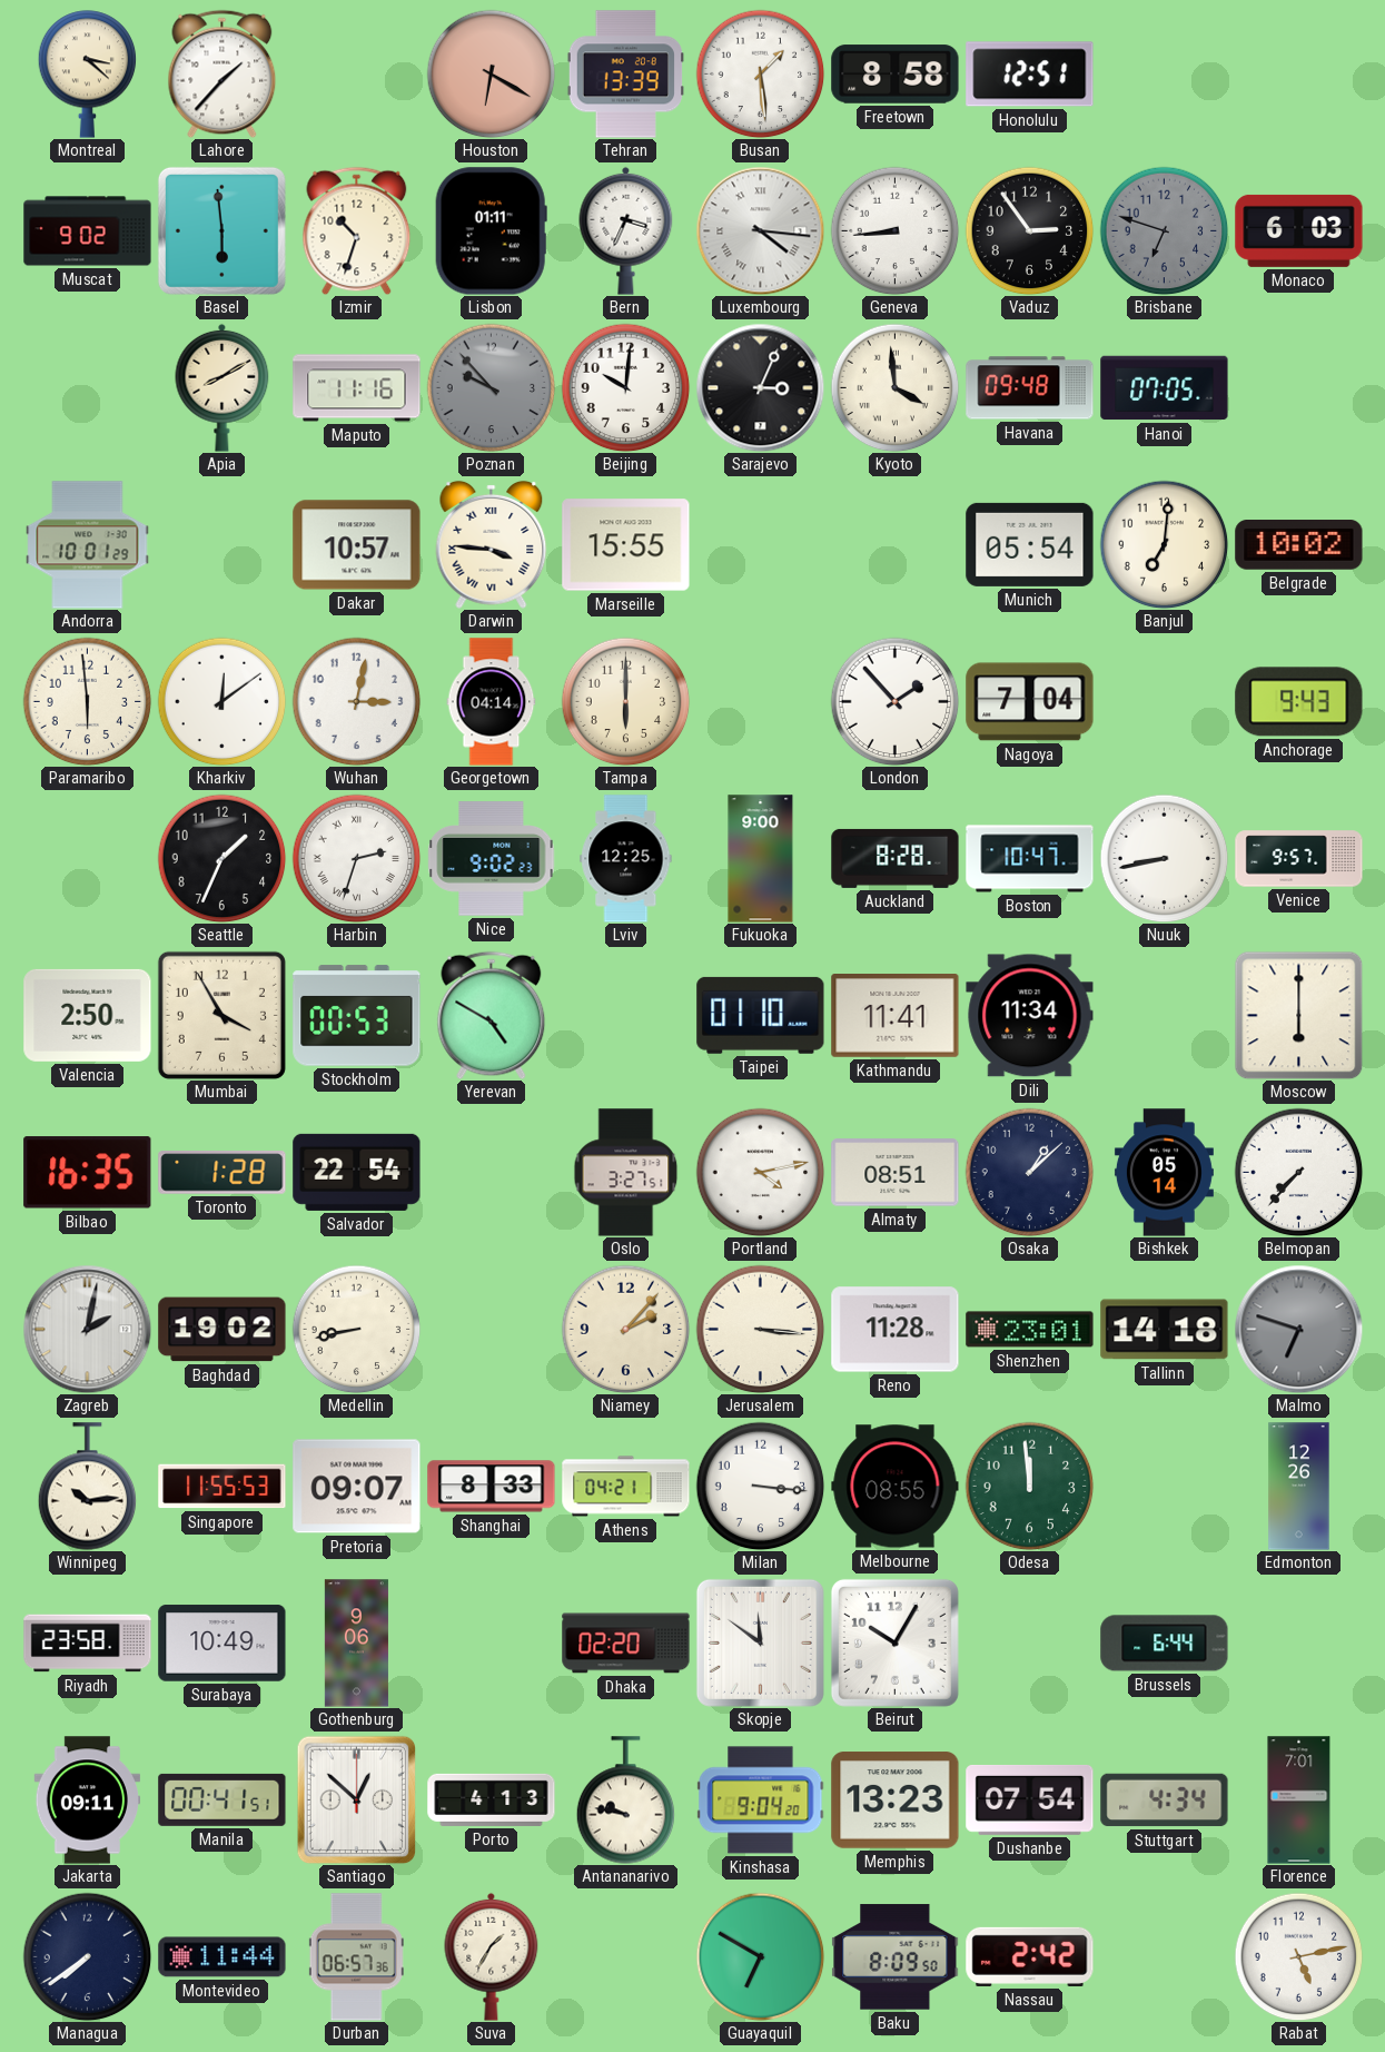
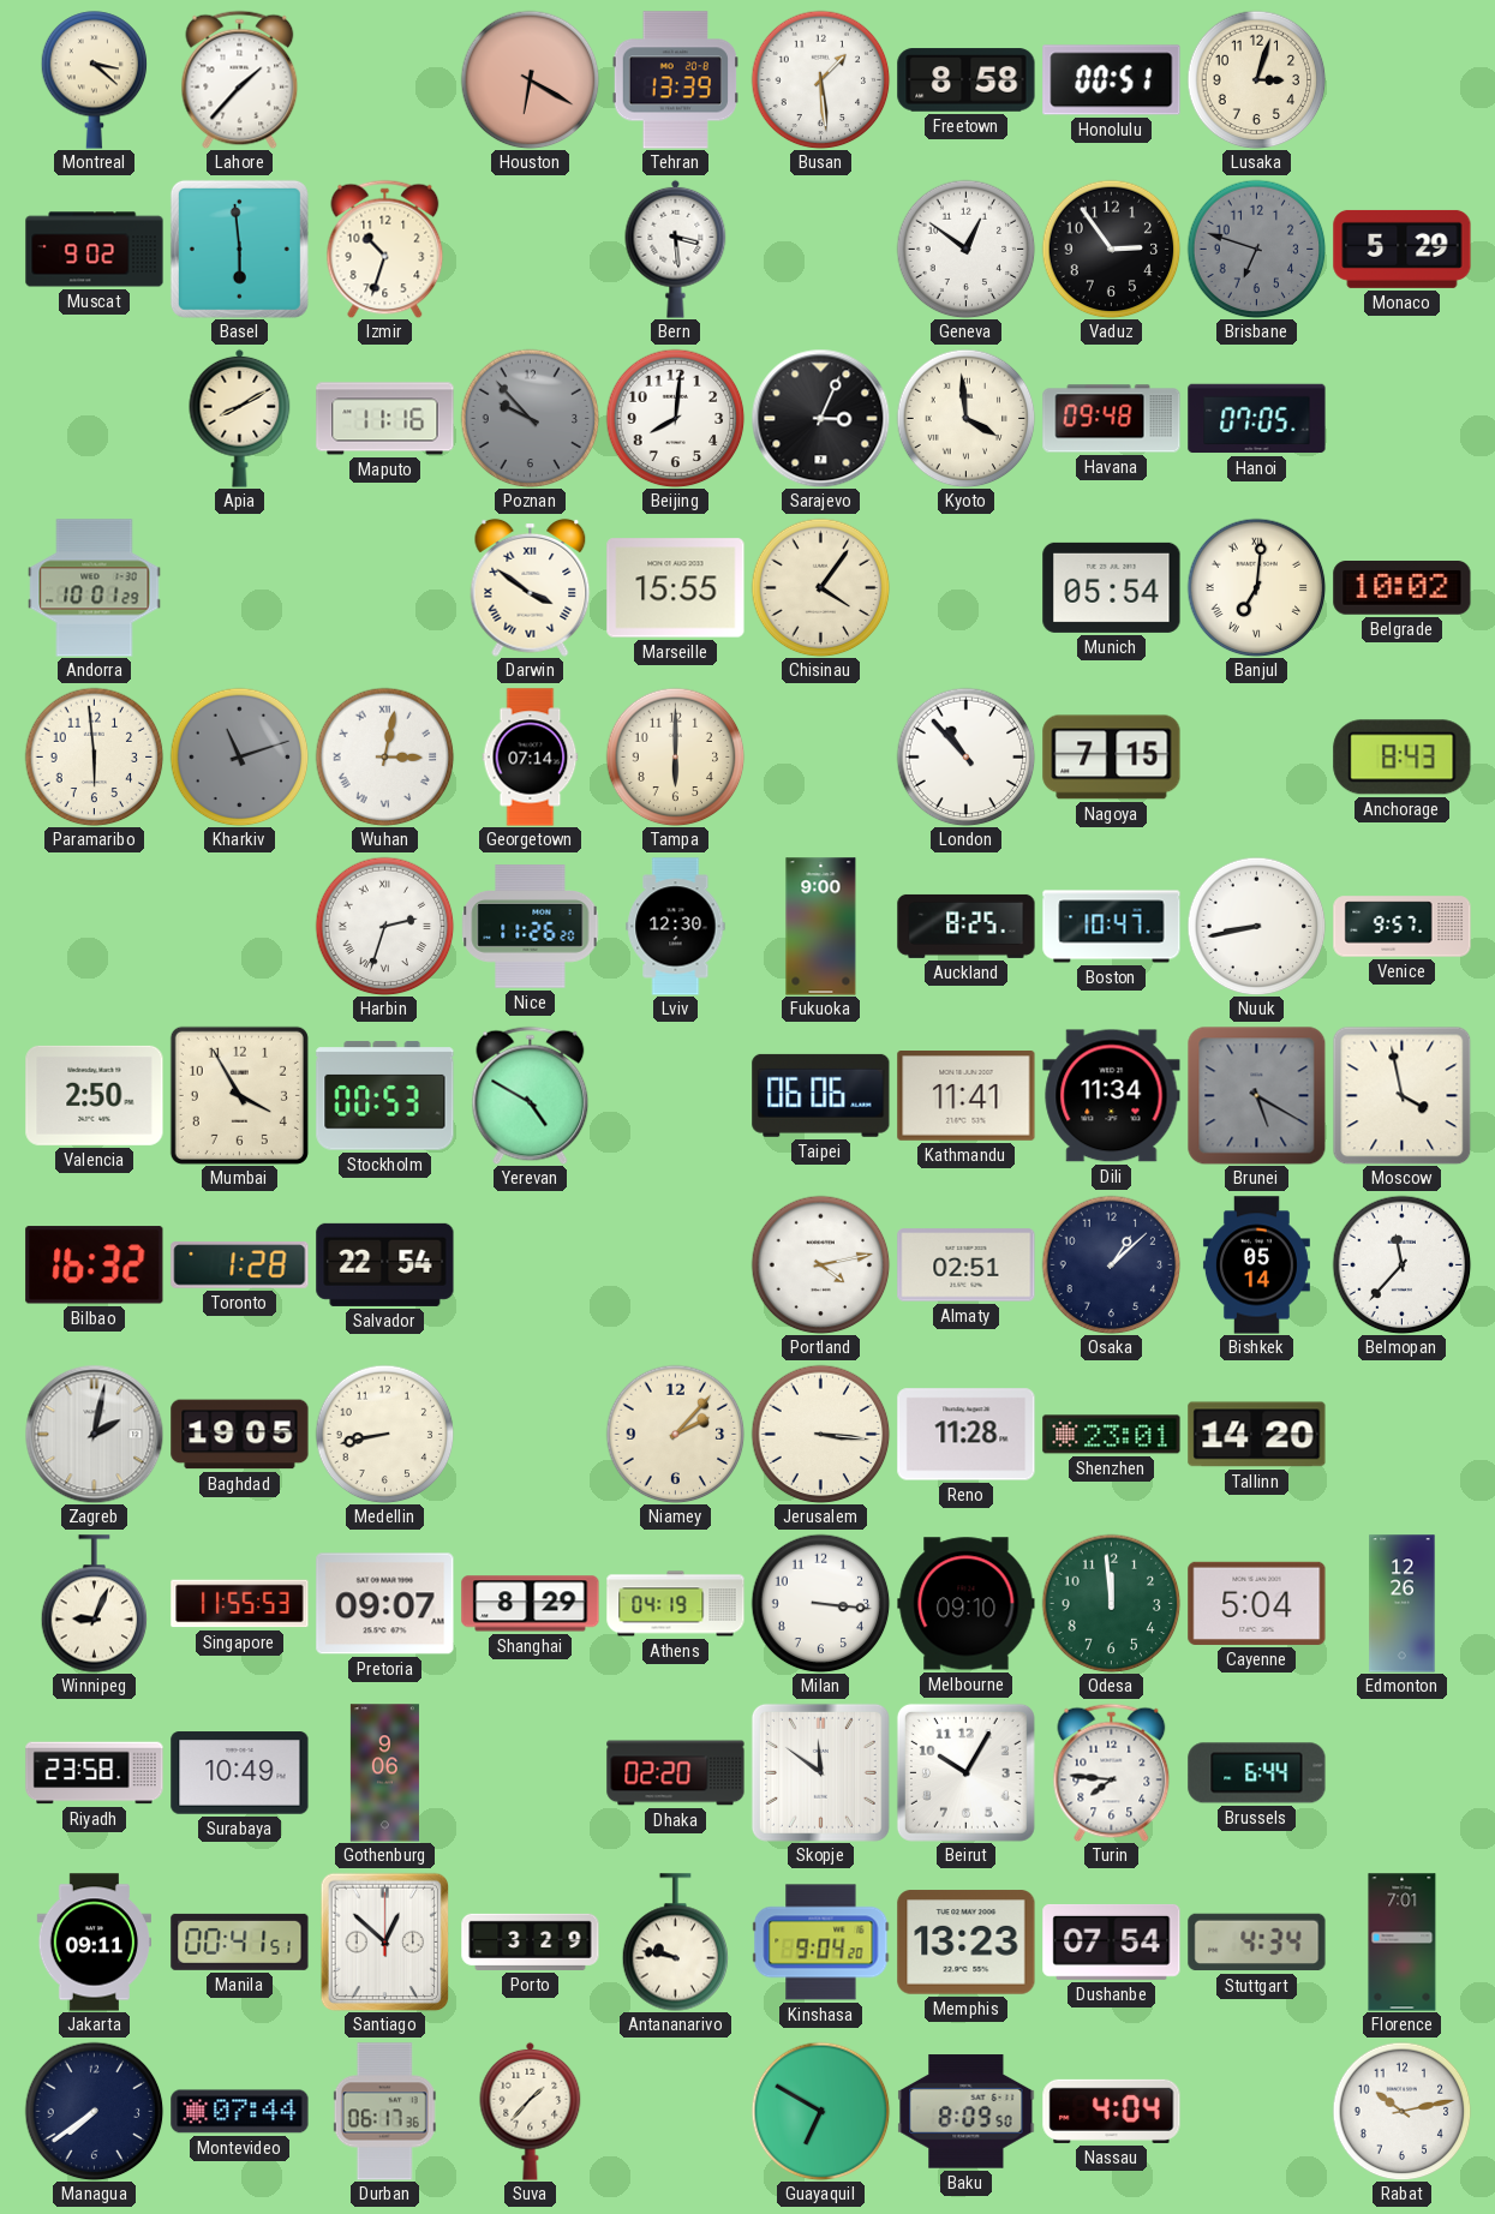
Honolulu: 12:51 -> 00:51
Lusaka: none -> 3:03
Lisbon: 01:11 -> none
Bern: 3:34 -> 3:29
Luxembourg: 4:16 -> none
Geneva: 8:44 -> 12:51
Monaco: 6:03 -> 5:29
Beijing: 10:01 -> 8:01
Dakar: 10:57 -> none
Darwin: 3:46 -> 3:51
Chisinau: none -> 4:06
Banjul numerals: Arabic -> Roman
Kharkiv: 12:09 -> 11:12
Kharkiv dial: white -> grey
Wuhan numerals: Arabic -> Roman
Georgetown: 04:14 -> 07:14
London: 1:53 -> 10:53
Nagoya: 7:04 -> 7:15
Anchorage: 9:43 -> 8:43
Seattle: 1:34 -> none
Nice: 9:02 -> 11:26
Lviv: 12:25 -> 12:30
Auckland: 8:28 -> 8:25
Taipei: 01:10 -> 06:06
Brunei: none -> 5:20
Moscow: 6:00 -> 3:58
Bilbao: 16:35 -> 16:32
Oslo: 3:27 -> none
Almaty: 08:51 -> 02:51
Belmopan: 7:37 -> 11:37
Baghdad: 19:02 -> 19:05
Tallinn: 14:18 -> 14:20
Malmo: 6:48 -> none
Winnipeg: 10:14 -> 9:04
Shanghai: 8:33 -> 8:29
Athens: 04:21 -> 04:19
Melbourne: 08:55 -> 09:10
Cayenne: none -> 5:04
Turin: none -> 7:46
Porto: 4:13 -> 3:29
Montevideo: 11:44 -> 07:44
Durban: 06:57 -> 06:17
Suva: 1:35 -> 1:37
Nassau: 2:42 -> 4:04
Rabat: 5:13 -> 10:13
